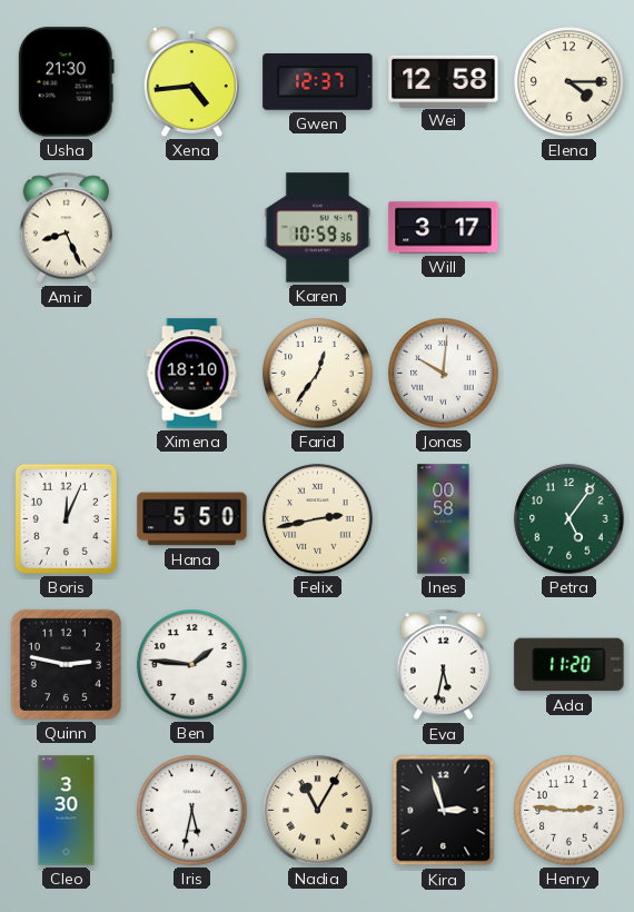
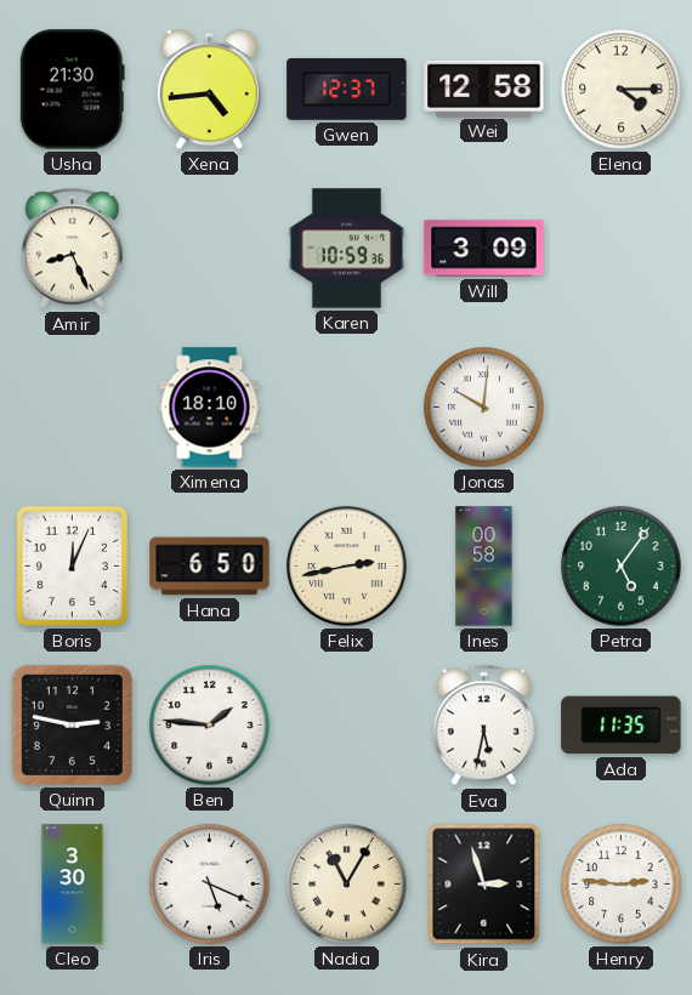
Will: 3:17 -> 3:09
Farid: 12:36 -> none
Hana: 5:50 -> 6:50
Ada: 11:20 -> 11:35
Iris: 5:32 -> 5:19
